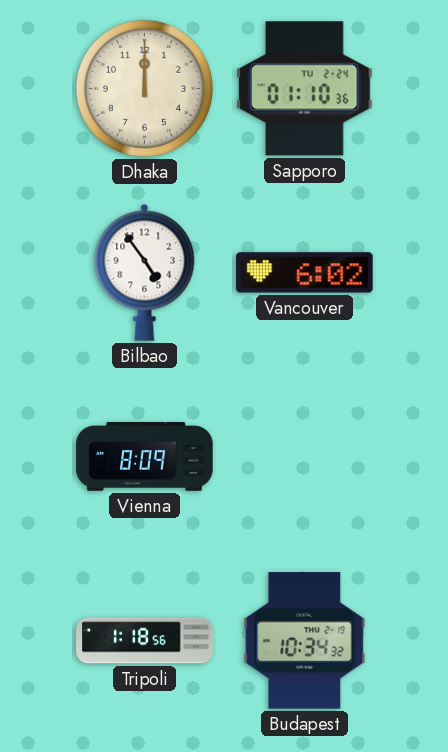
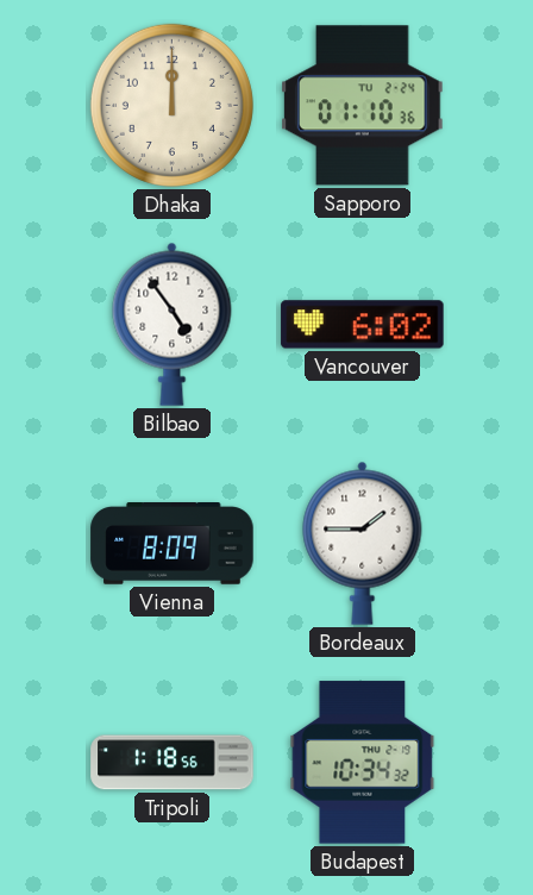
Bordeaux: none -> 1:45
